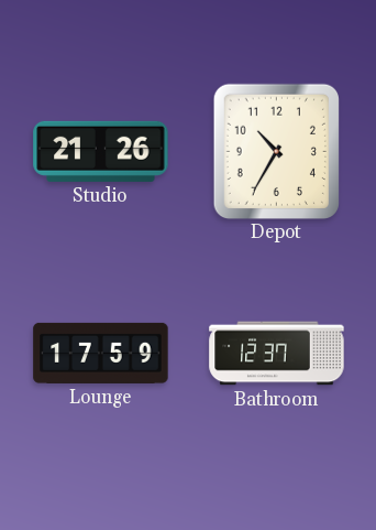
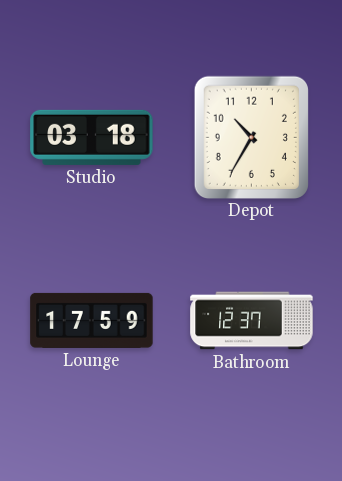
Studio: 21:26 -> 03:18
